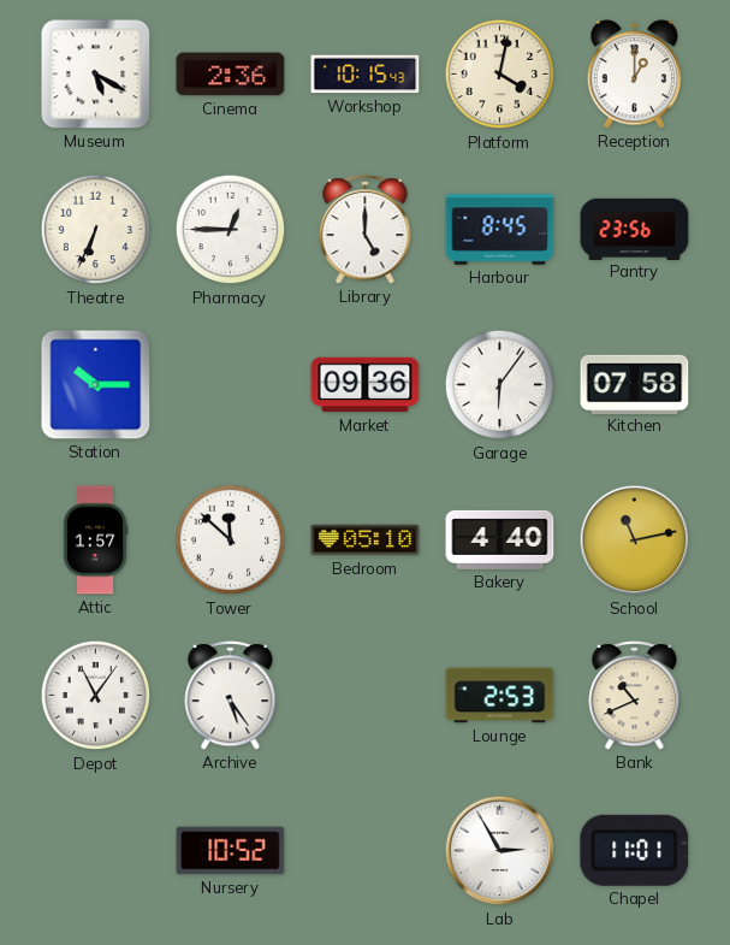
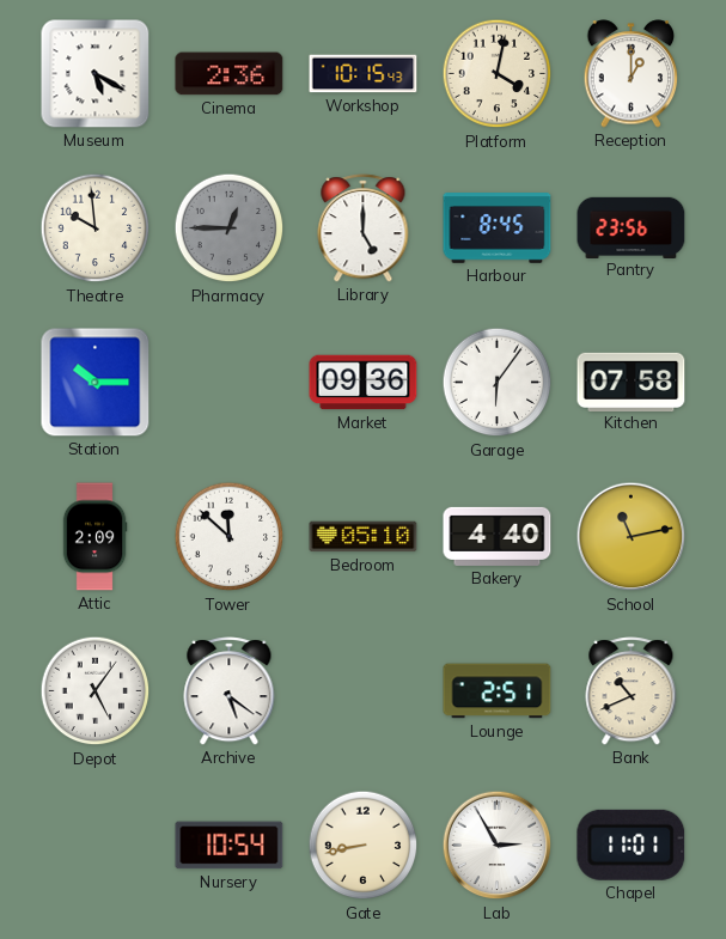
Theatre: 6:34 -> 9:59
Pharmacy dial: white -> grey
Attic: 1:57 -> 2:09
Depot: 11:06 -> 5:06
Archive: 5:24 -> 5:21
Lounge: 2:53 -> 2:51
Nursery: 10:52 -> 10:54
Gate: none -> 8:43
